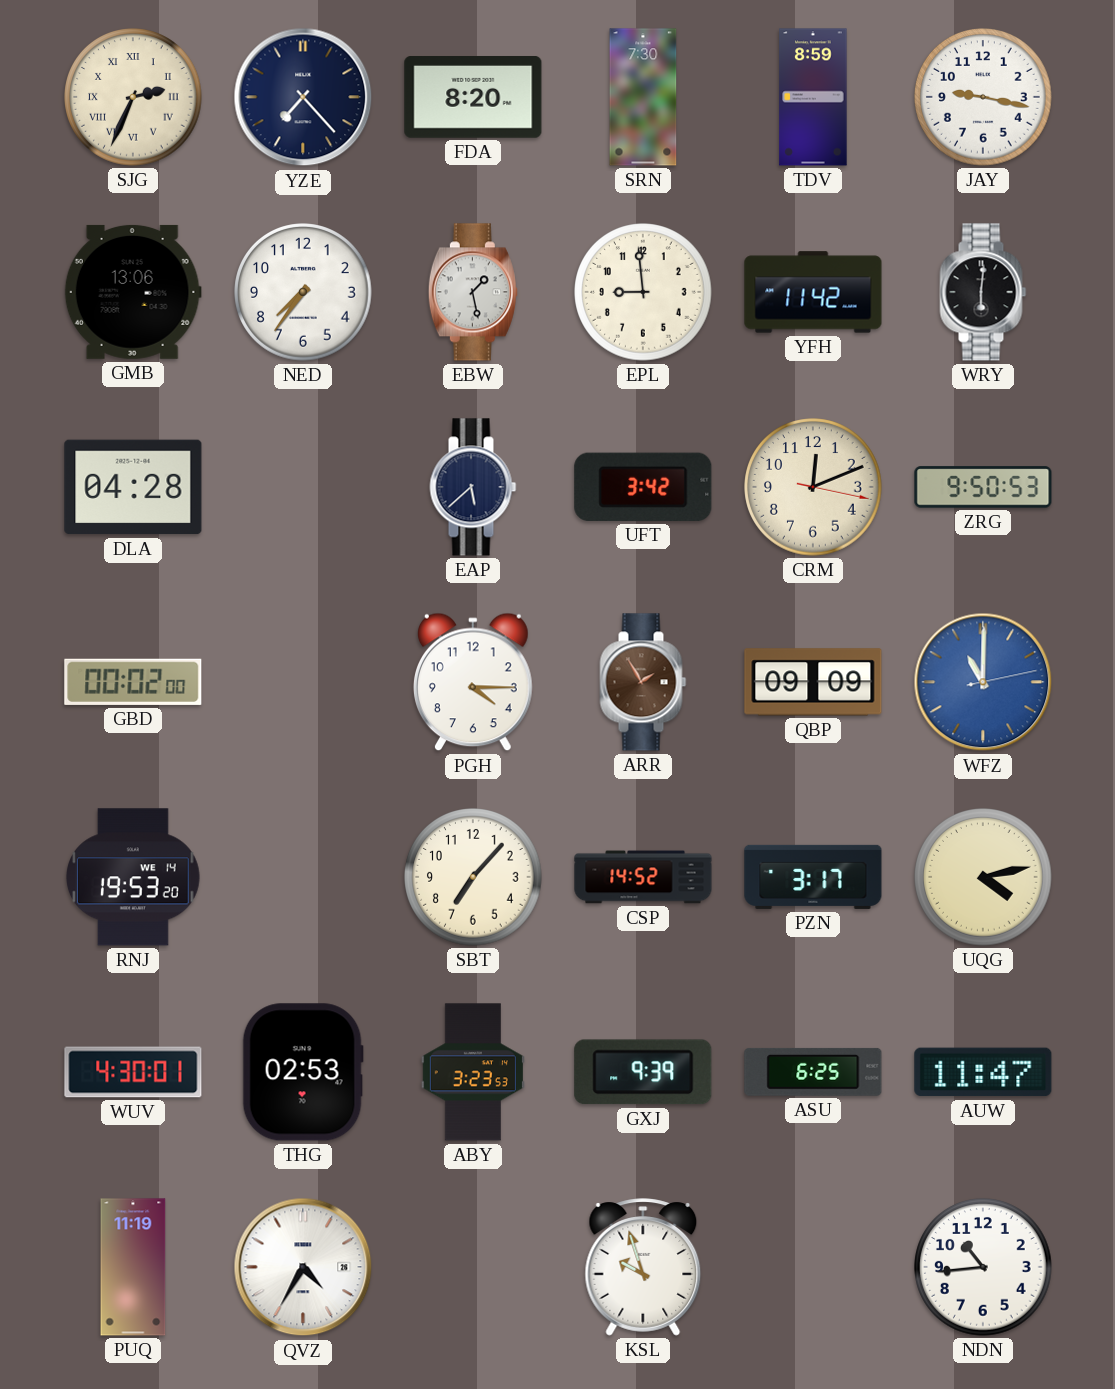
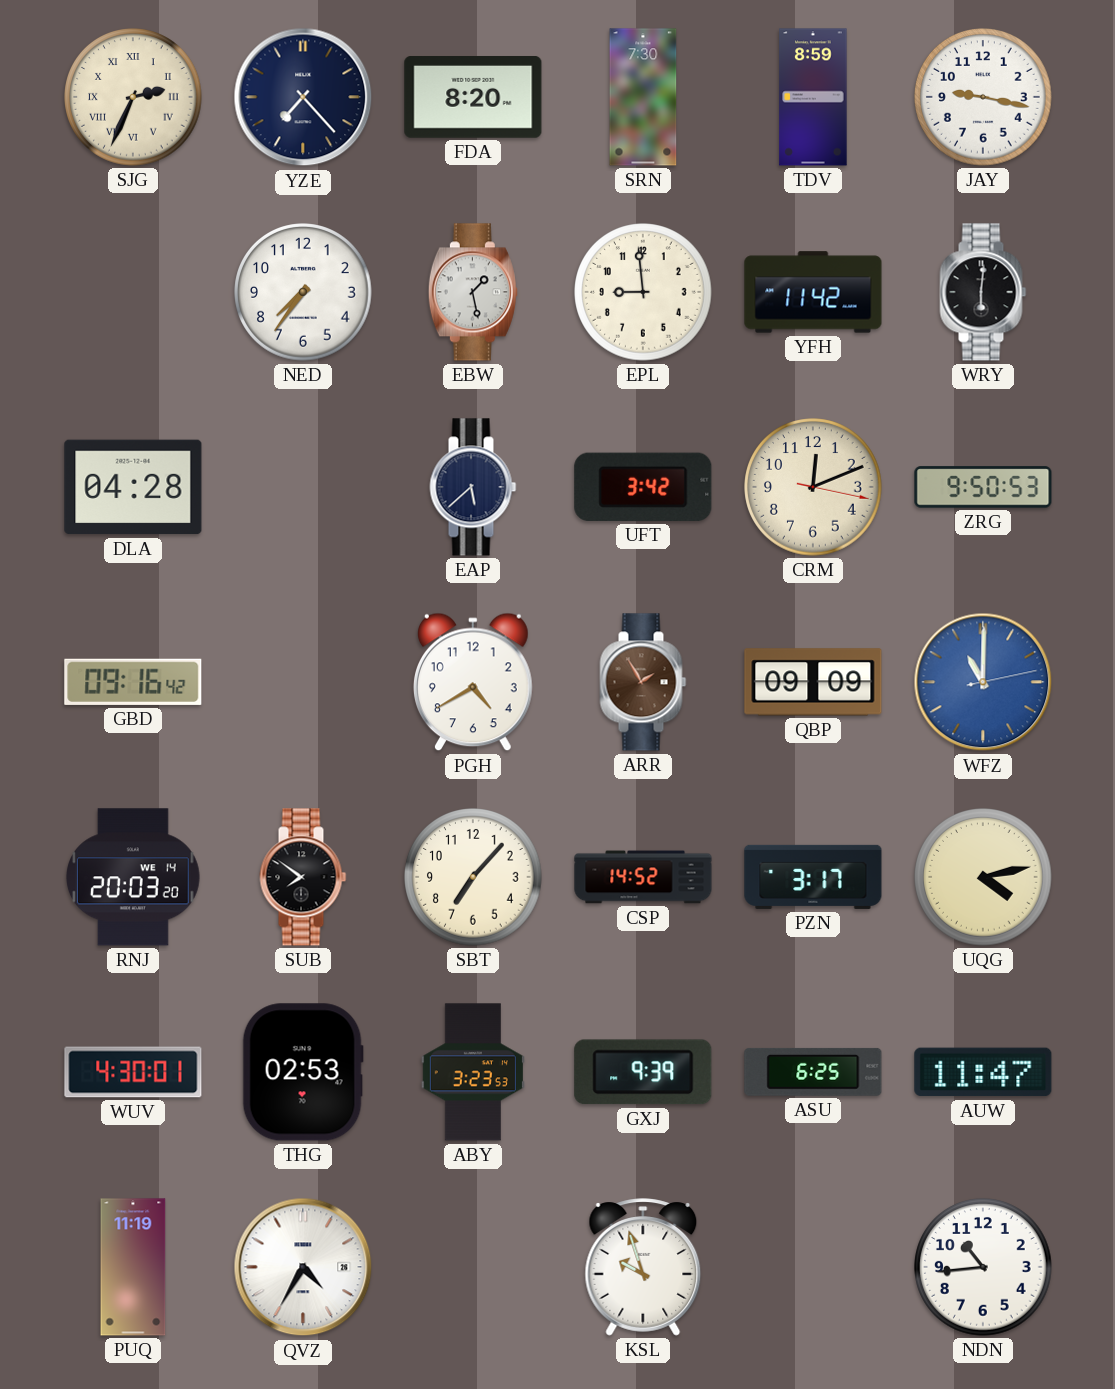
GMB: 13:06 -> none
GBD: 00:02 -> 09:16
PGH: 4:15 -> 4:40
RNJ: 19:53 -> 20:03
SUB: none -> 7:51
